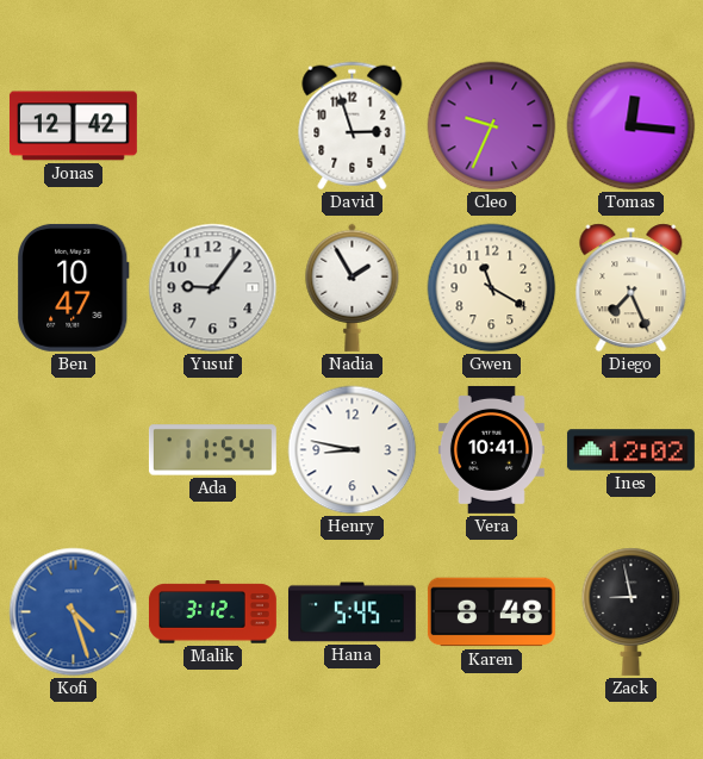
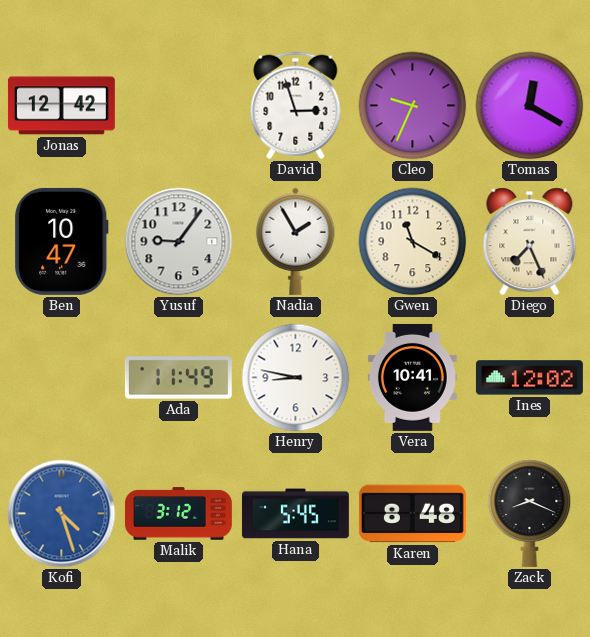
Tomas: 12:16 -> 12:20
Ada: 11:54 -> 11:49
Zack: 8:58 -> 8:19
